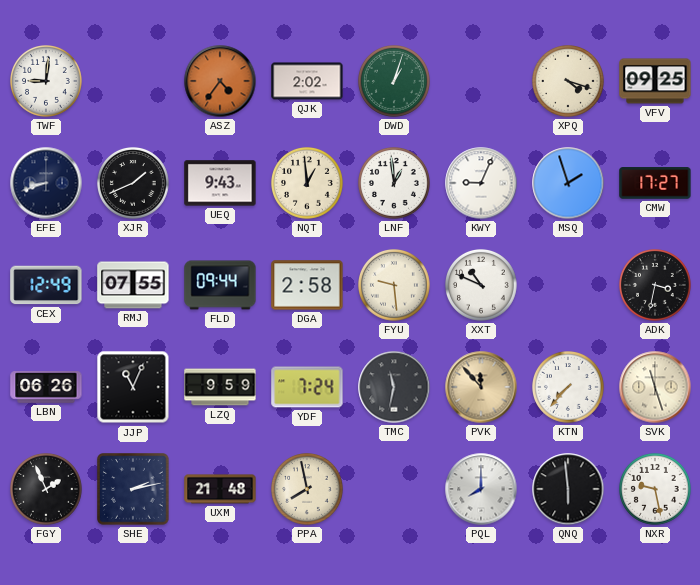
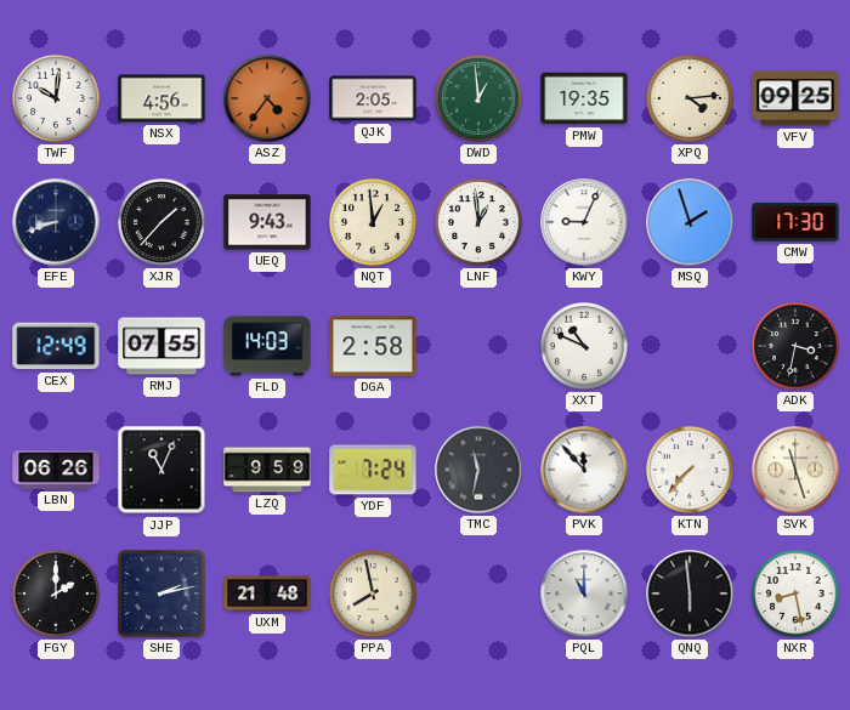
TWF: 9:01 -> 10:01
NSX: none -> 4:56
QJK: 2:02 -> 2:05
DWD: 1:03 -> 12:59
PMW: none -> 19:35
XPQ: 4:18 -> 4:14
XJR: 1:41 -> 1:37
CMW: 17:27 -> 17:30
FLD: 09:44 -> 14:03
FYU: 9:29 -> none
PVK dial: champagne -> white
FGY: 1:56 -> 2:00
PQL: 8:00 -> 11:00
NXR: 9:28 -> 8:28
